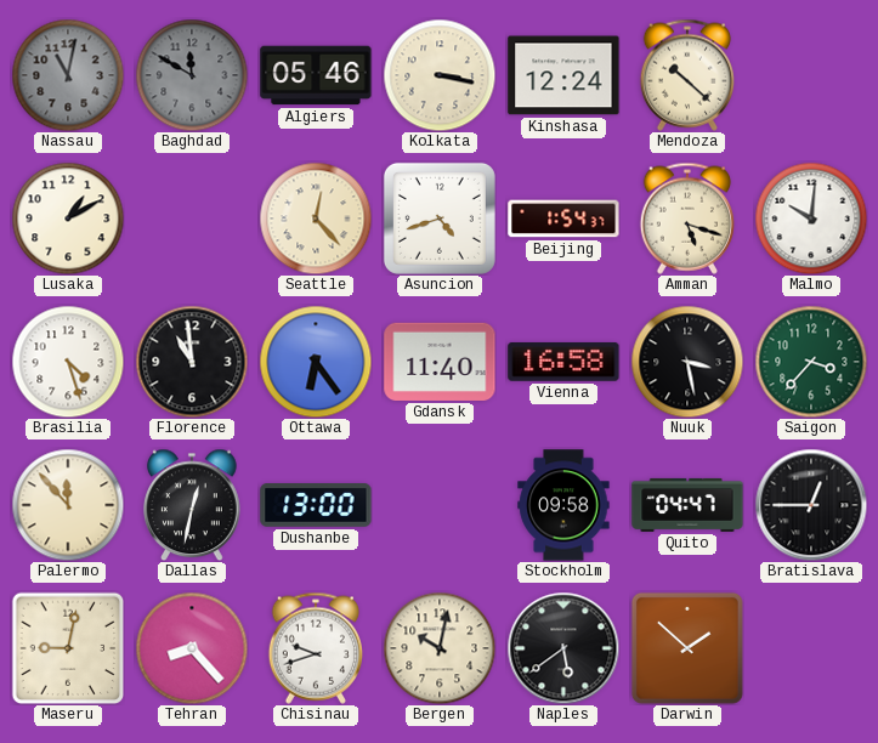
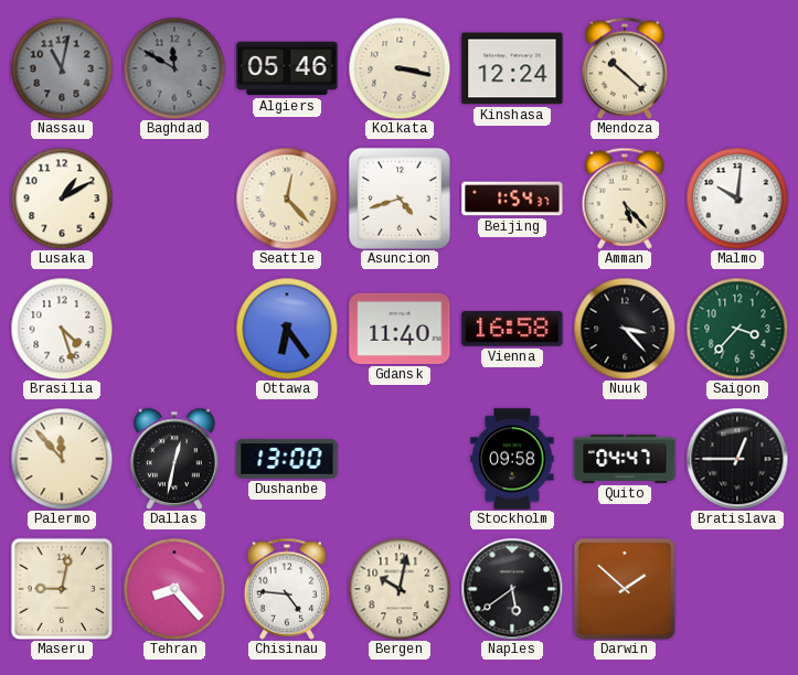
Amman: 5:18 -> 5:23
Florence: 10:59 -> none
Nuuk: 3:28 -> 3:23
Chisinau: 9:42 -> 4:46
